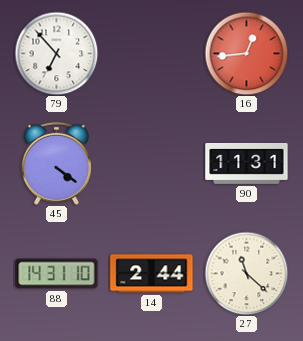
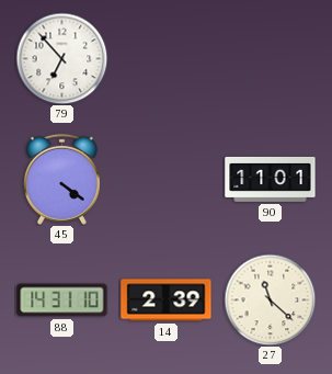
16: 12:44 -> none
90: 11:31 -> 11:01
14: 2:44 -> 2:39
